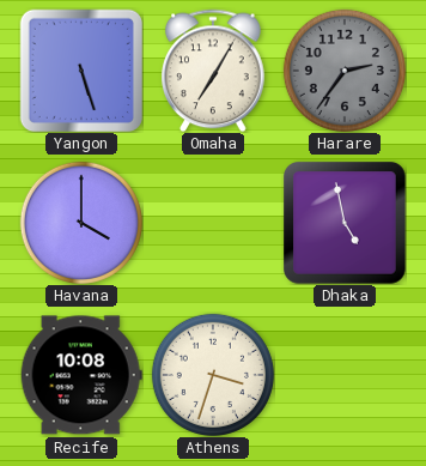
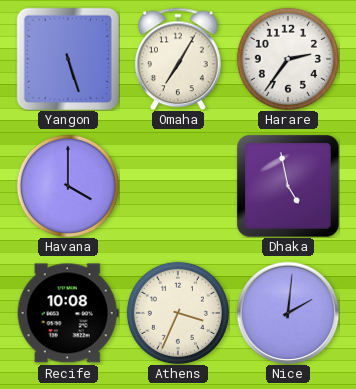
Harare dial: grey -> white
Athens: 3:33 -> 3:34
Nice: none -> 2:01
